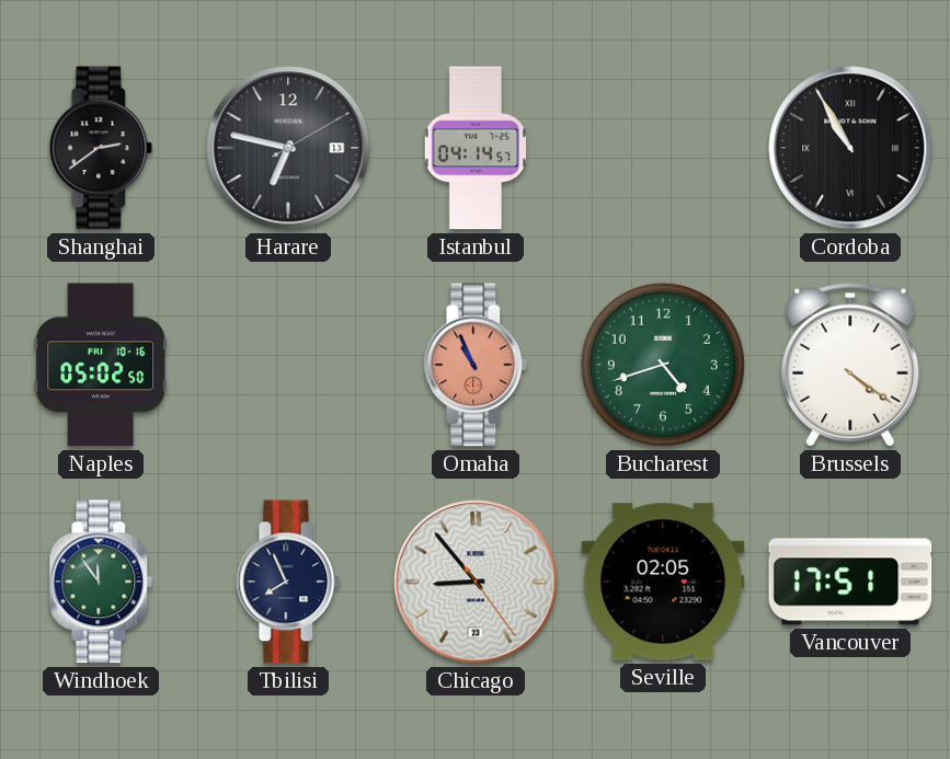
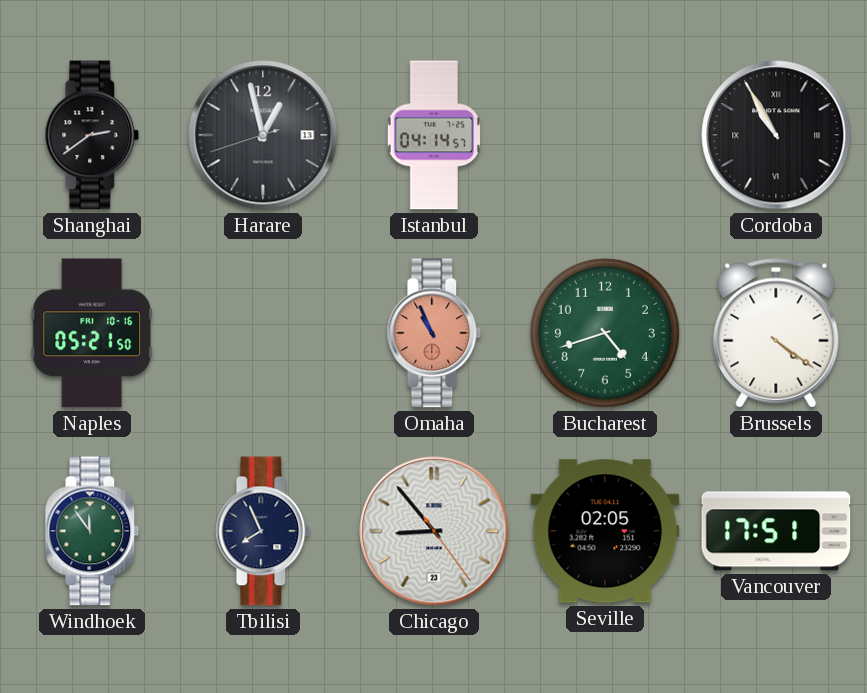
Harare: 6:47 -> 12:57
Naples: 05:02 -> 05:21
